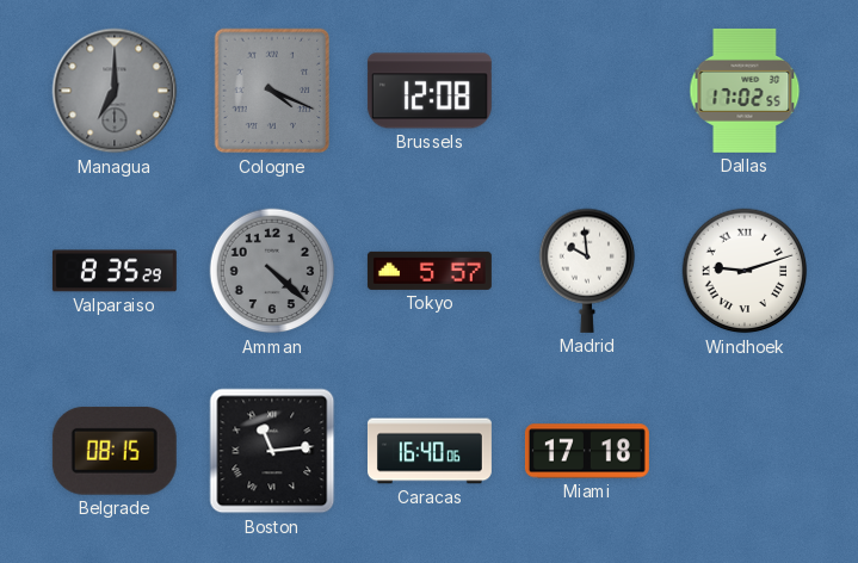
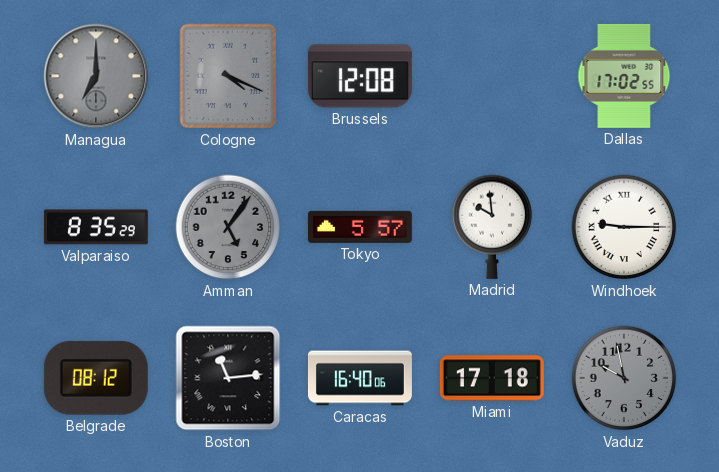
Amman: 4:22 -> 5:06
Windhoek: 9:12 -> 9:15
Belgrade: 08:15 -> 08:12
Vaduz: none -> 9:58
